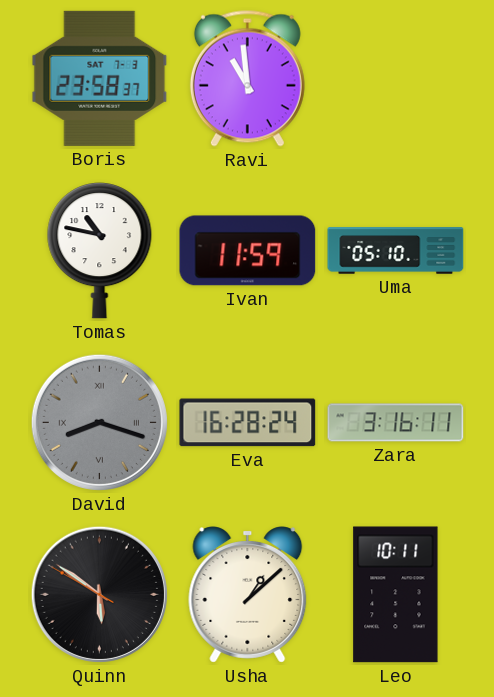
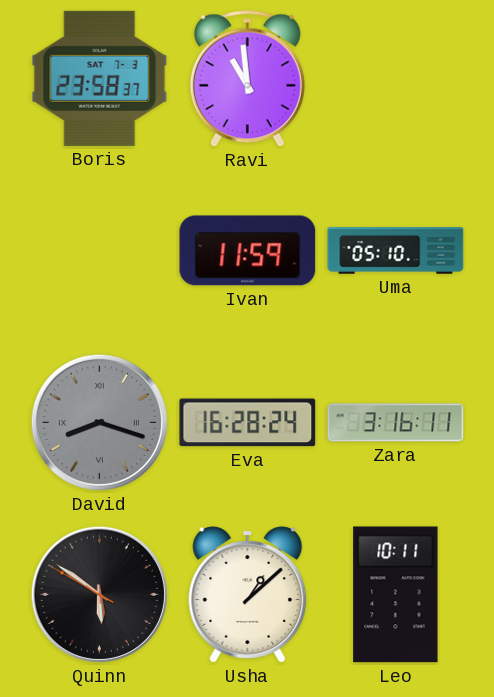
Tomas: 10:47 -> none
